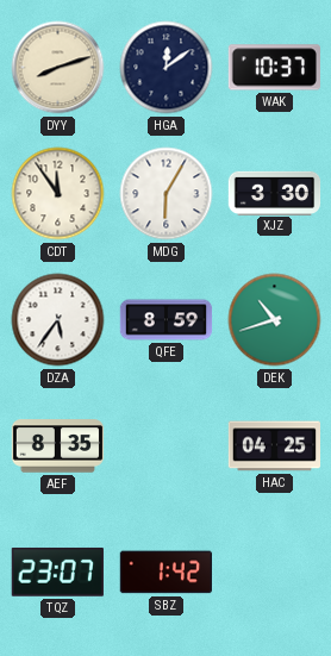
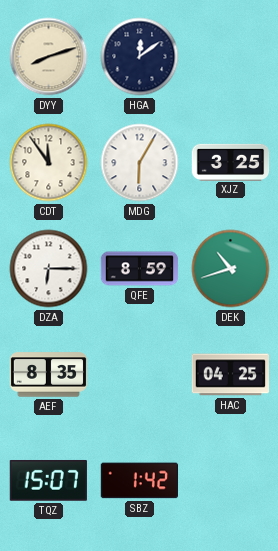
WAK: 10:37 -> none
XJZ: 3:30 -> 3:25
DZA: 5:36 -> 6:15
TQZ: 23:07 -> 15:07
